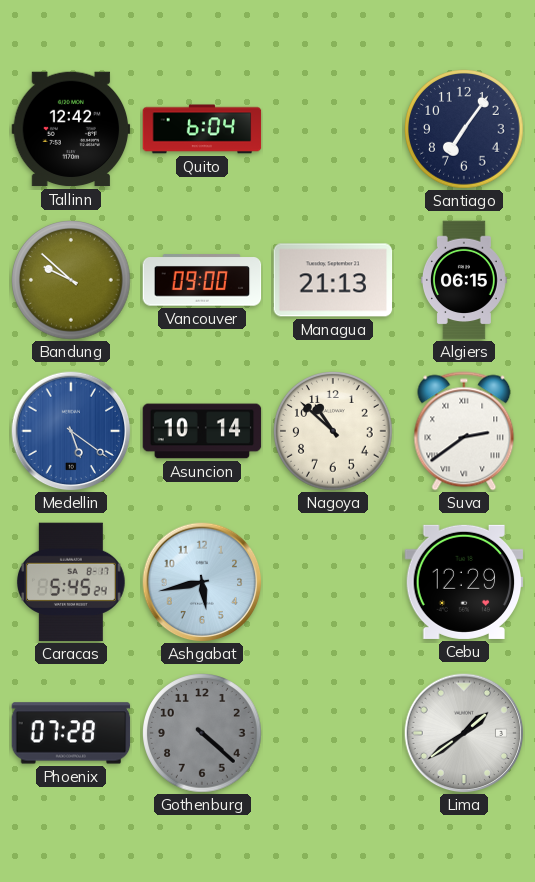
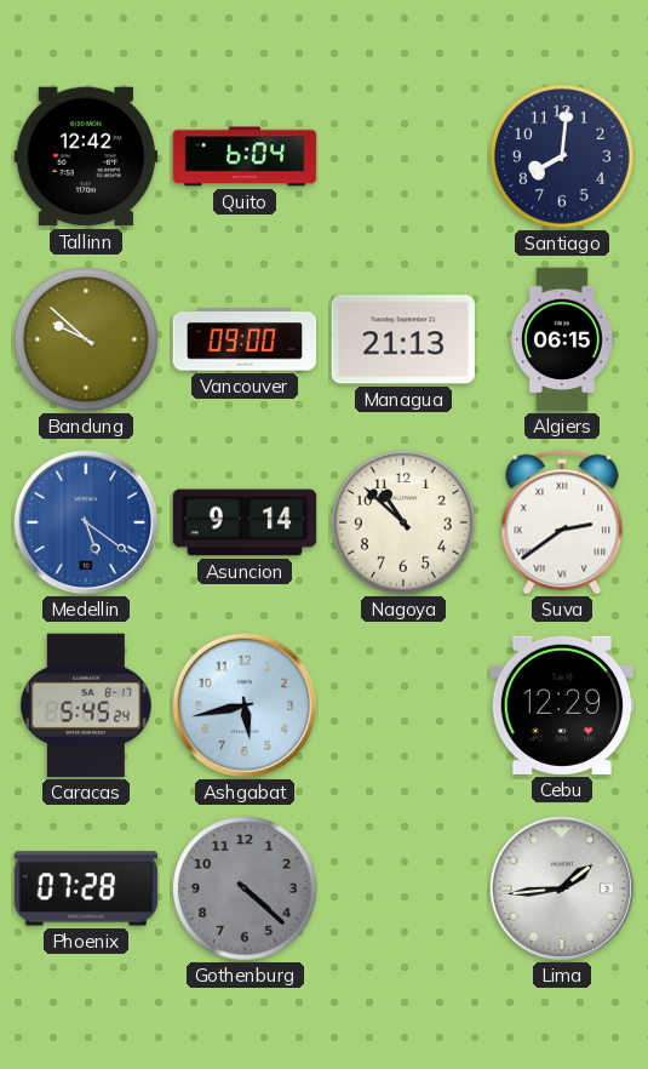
Santiago: 7:06 -> 8:01
Asuncion: 10:14 -> 9:14
Lima: 1:39 -> 1:44
